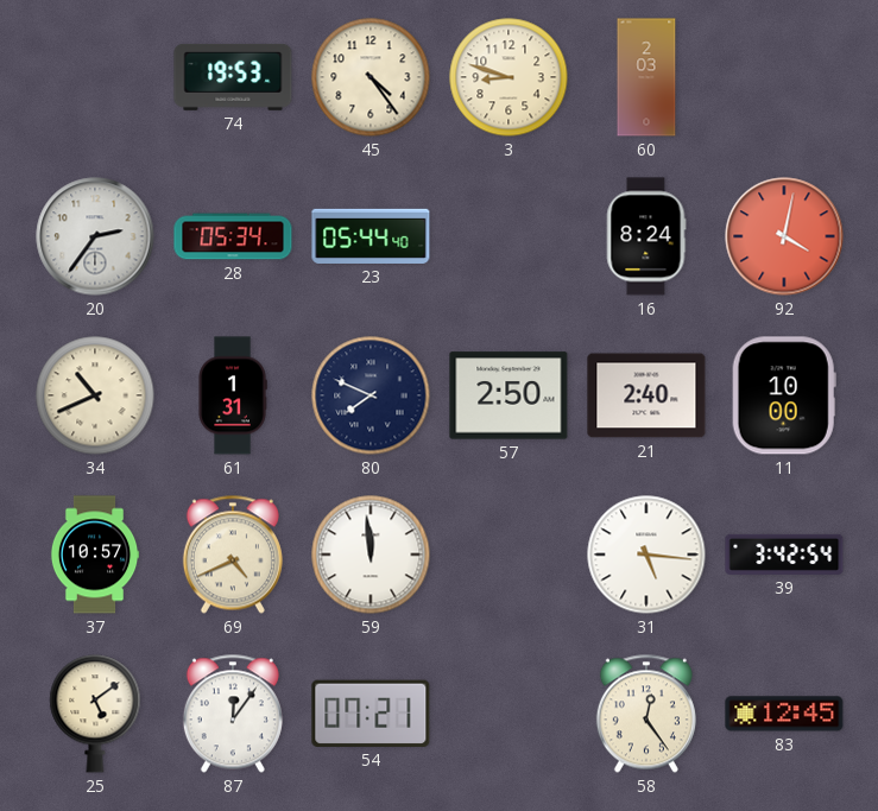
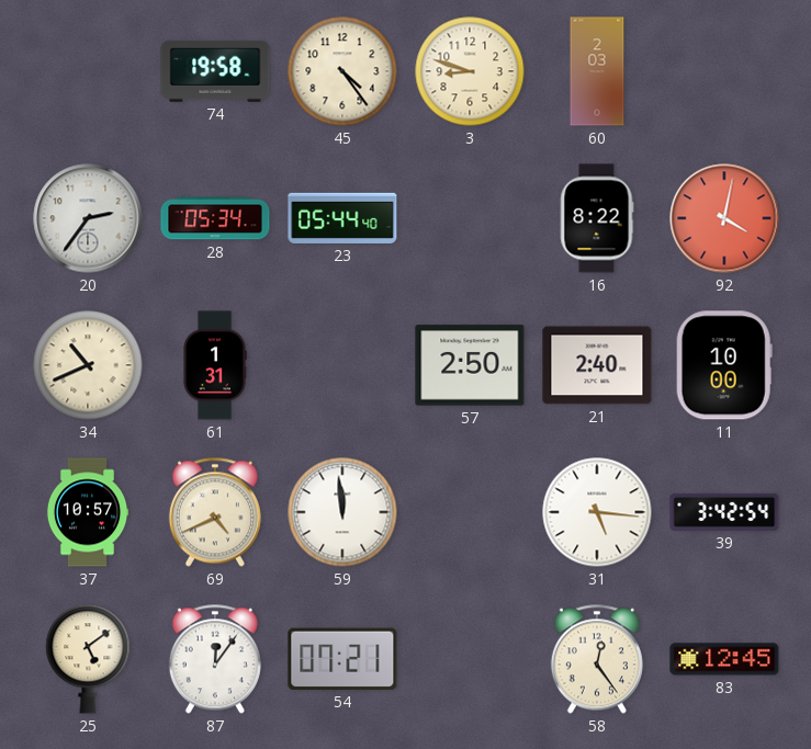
74: 19:53 -> 19:58
16: 8:24 -> 8:22
80: 7:49 -> none
